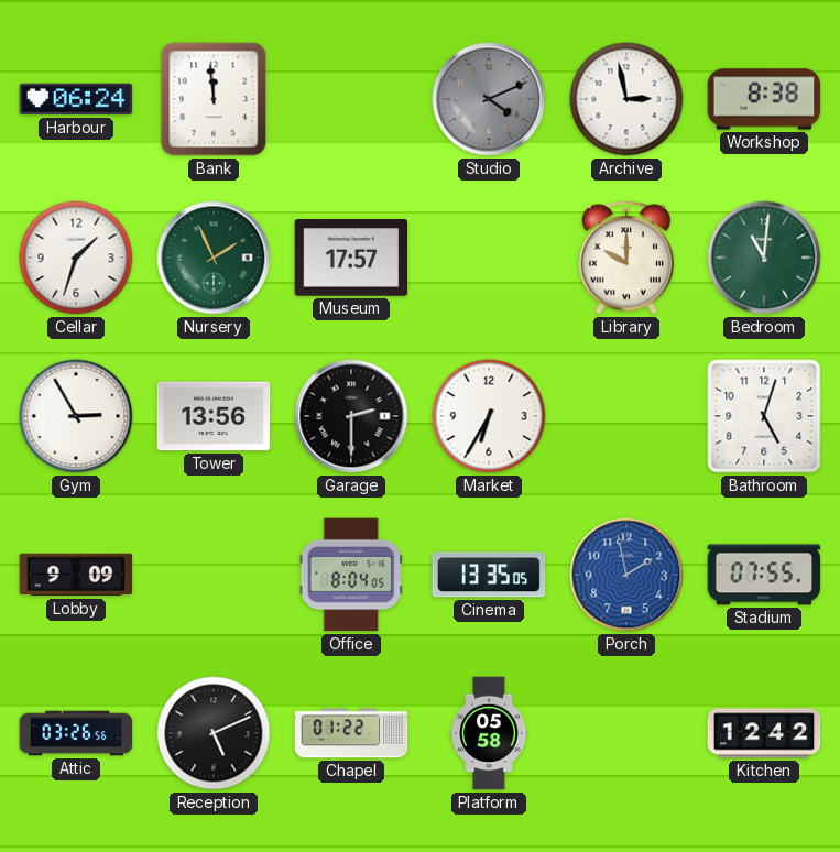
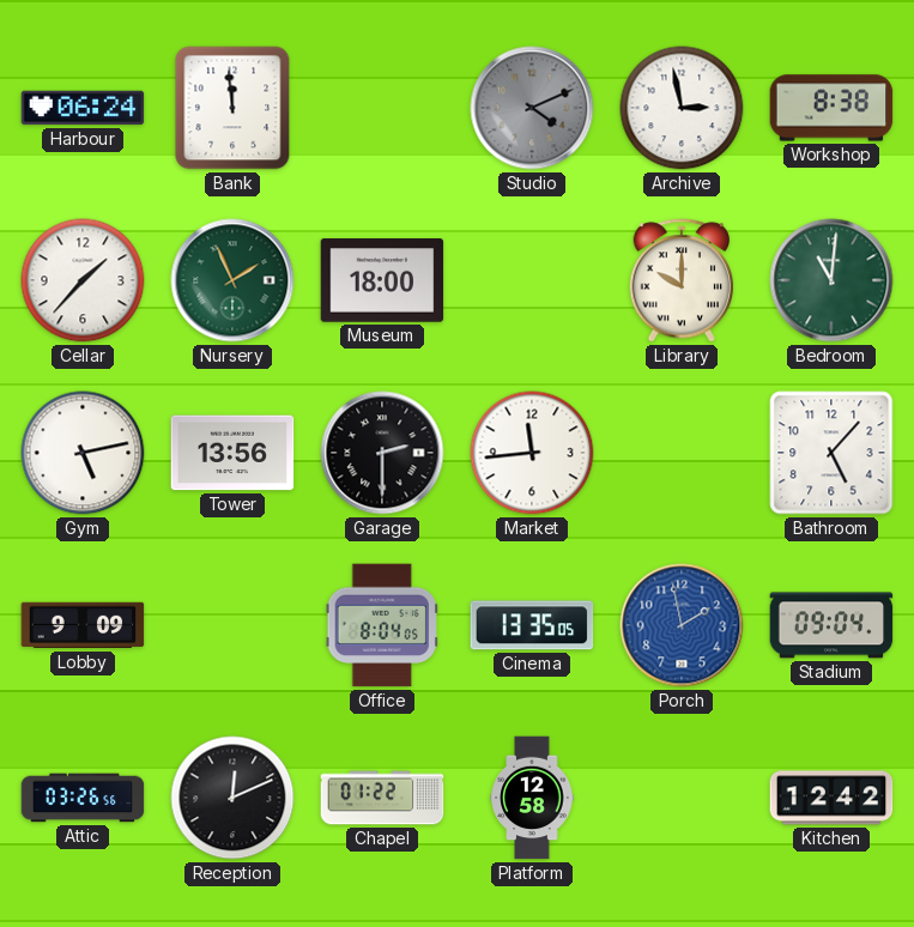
Cellar: 1:33 -> 1:37
Museum: 17:57 -> 18:00
Gym: 2:55 -> 5:13
Market: 6:35 -> 11:44
Bathroom: 5:03 -> 5:07
Stadium: 07:55 -> 09:04
Reception: 5:11 -> 12:11
Platform: 05:58 -> 12:58
